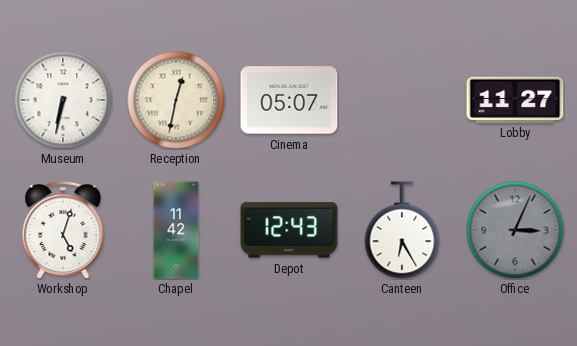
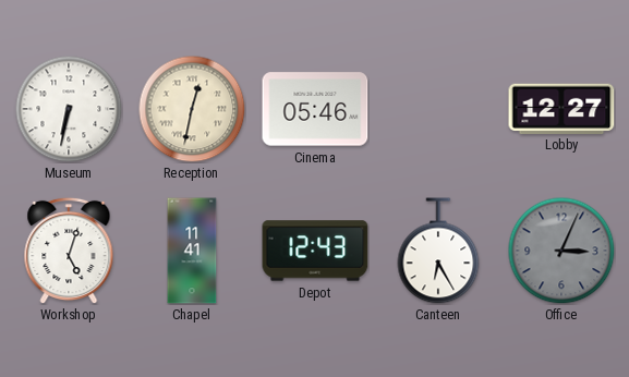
Cinema: 05:07 -> 05:46
Lobby: 11:27 -> 12:27
Chapel: 11:42 -> 11:41
